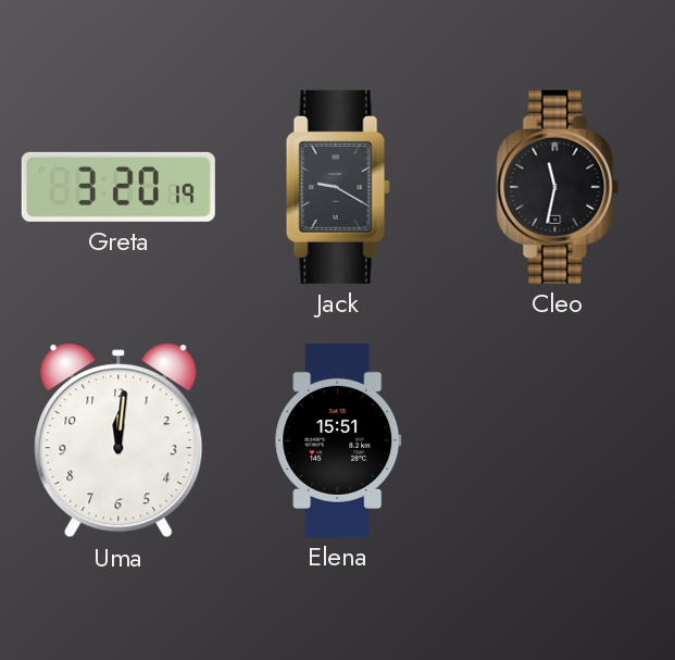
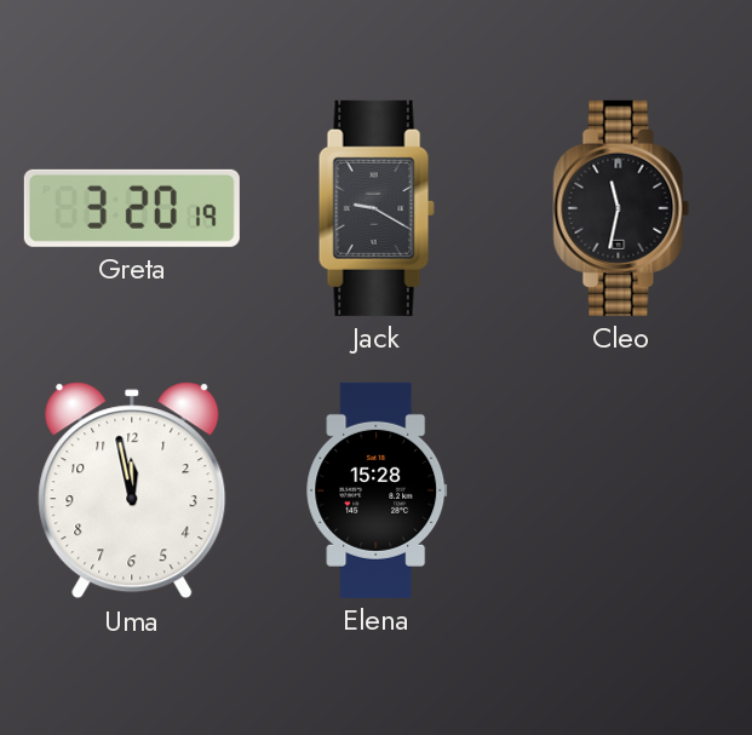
Uma: 12:01 -> 11:58
Elena: 15:51 -> 15:28
